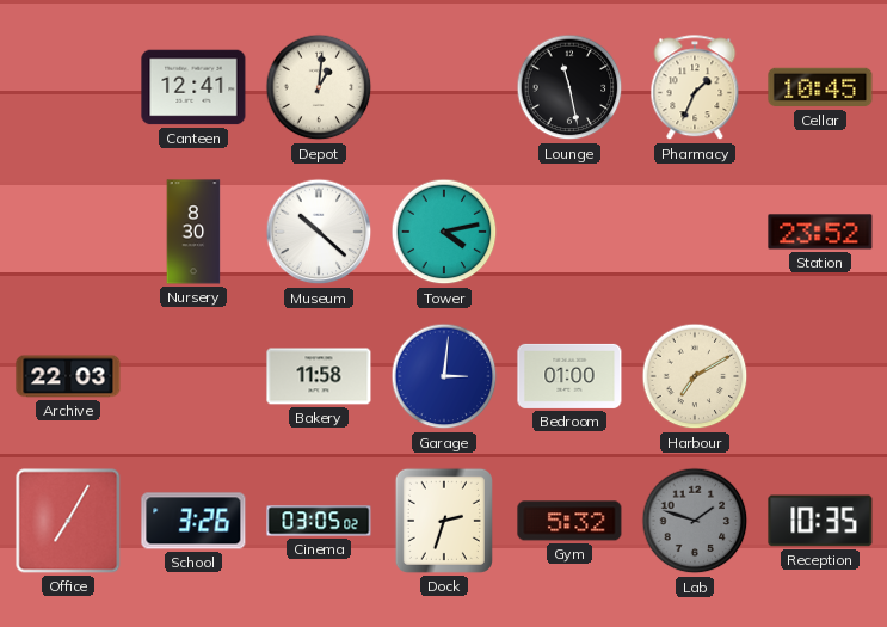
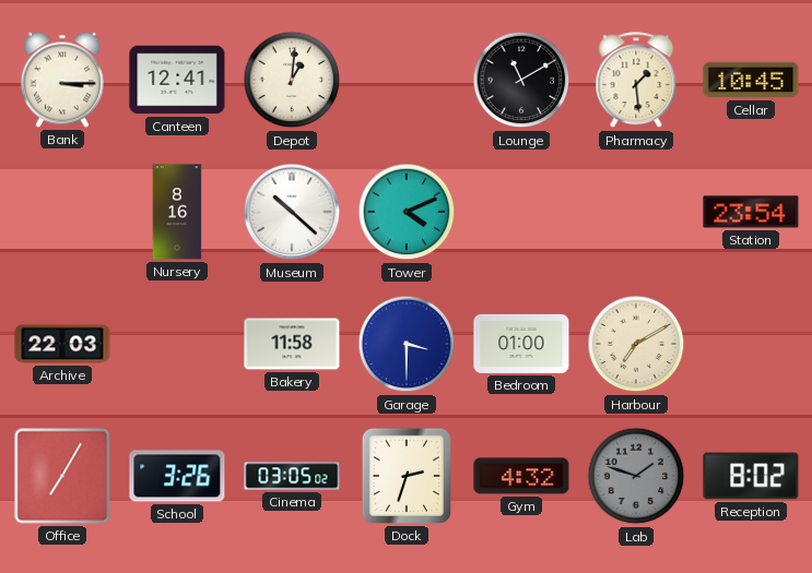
Bank: none -> 3:15
Lounge: 11:28 -> 11:10
Pharmacy: 1:34 -> 1:29
Nursery: 8:30 -> 8:16
Tower: 4:13 -> 4:11
Station: 23:52 -> 23:54
Garage: 3:01 -> 3:30
Gym: 5:32 -> 4:32
Reception: 10:35 -> 8:02
